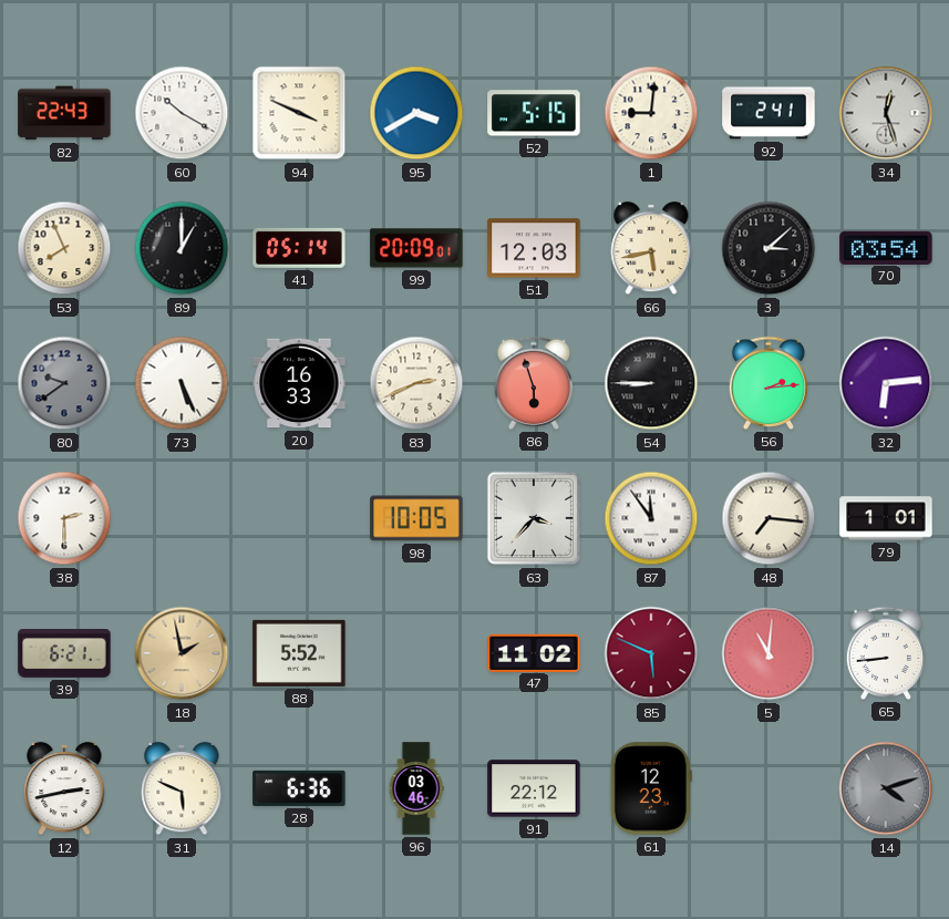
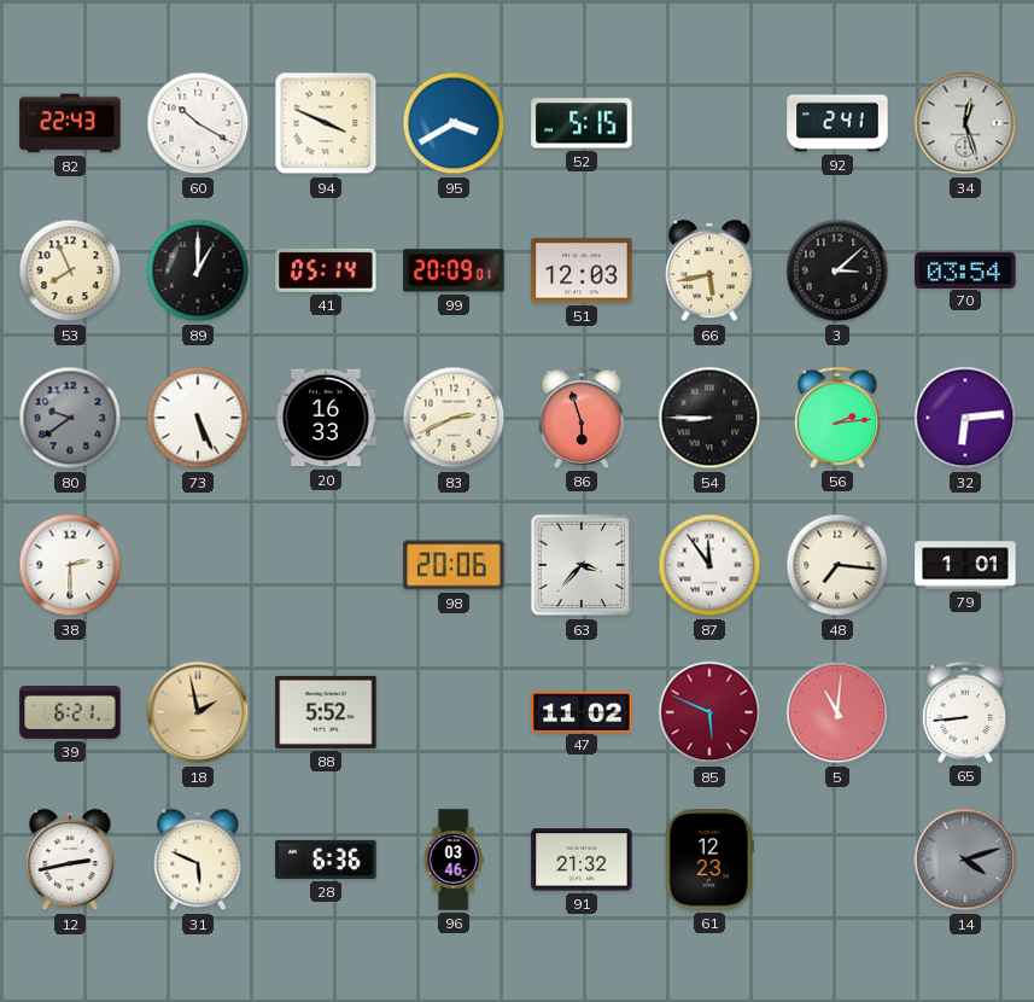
1: 9:01 -> none
98: 10:05 -> 20:06
91: 22:12 -> 21:32
